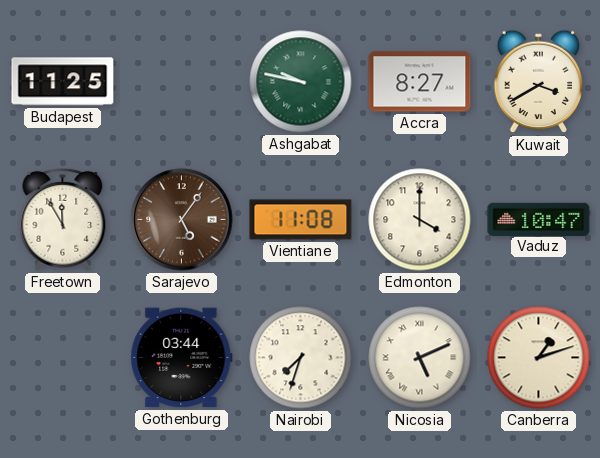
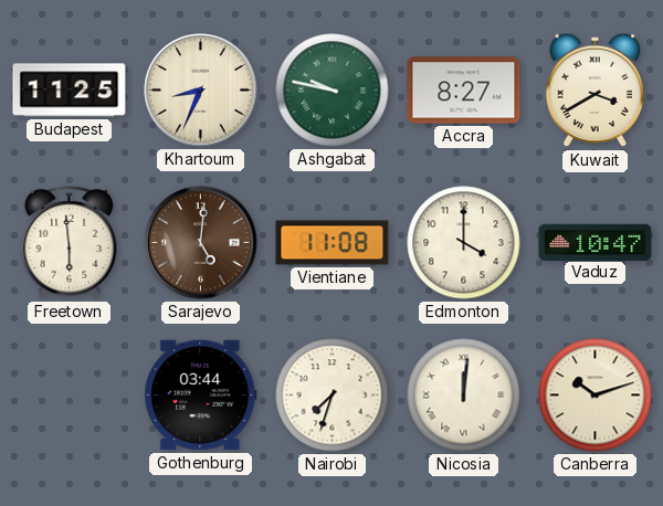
Khartoum: none -> 8:34
Freetown: 11:55 -> 5:59
Sarajevo: 5:06 -> 5:01
Nicosia: 5:11 -> 12:01
Canberra: 1:12 -> 10:12
